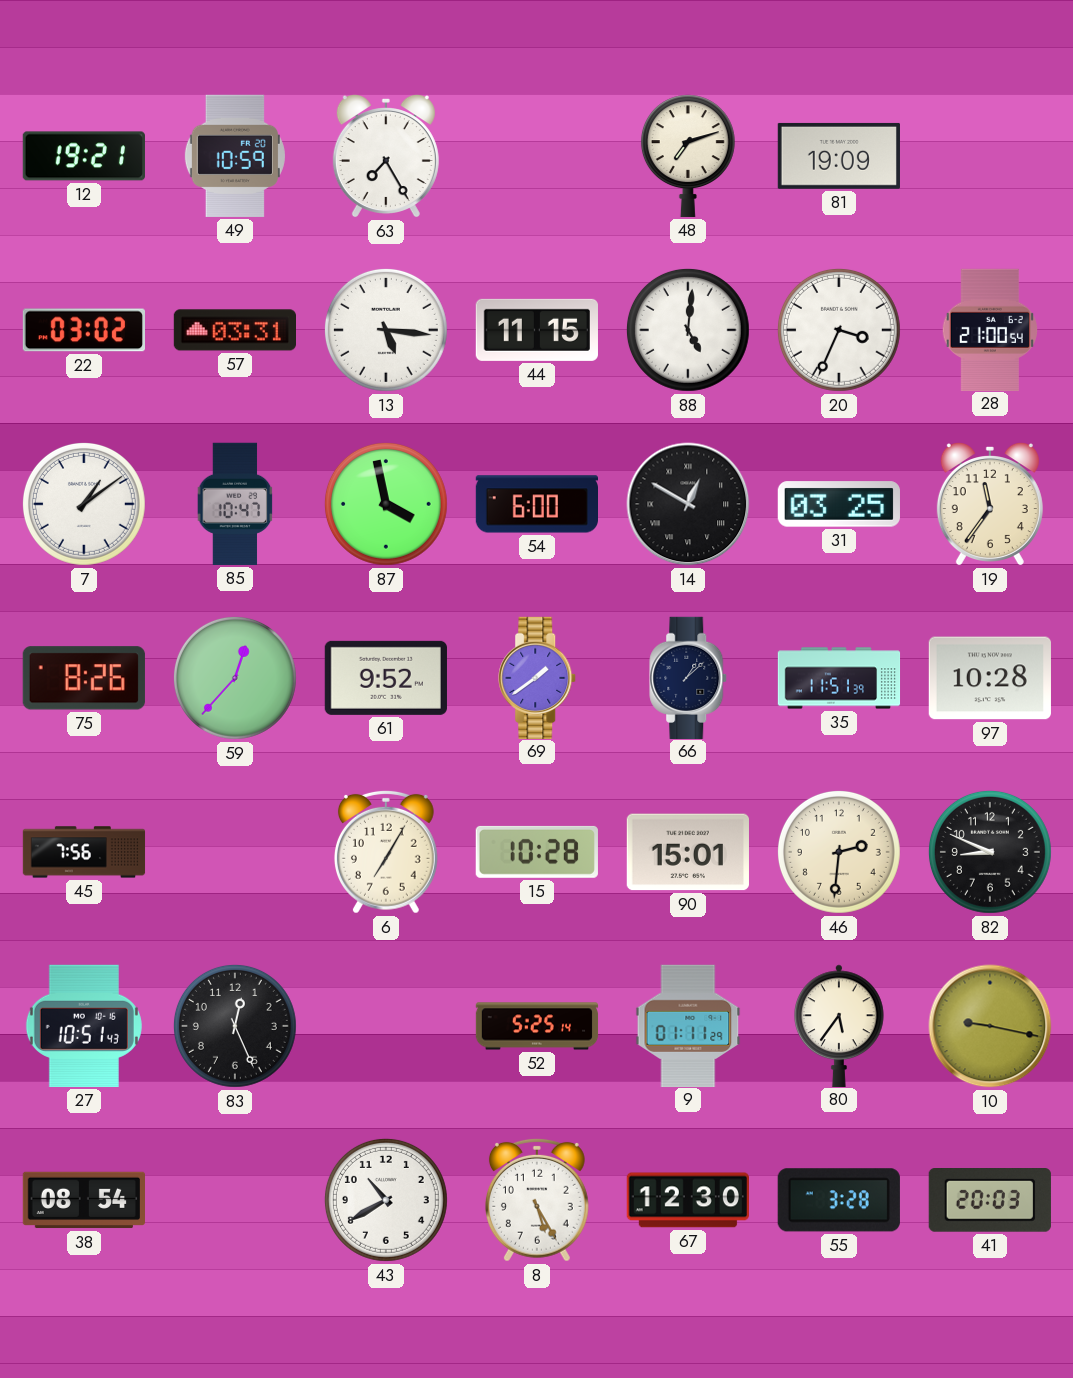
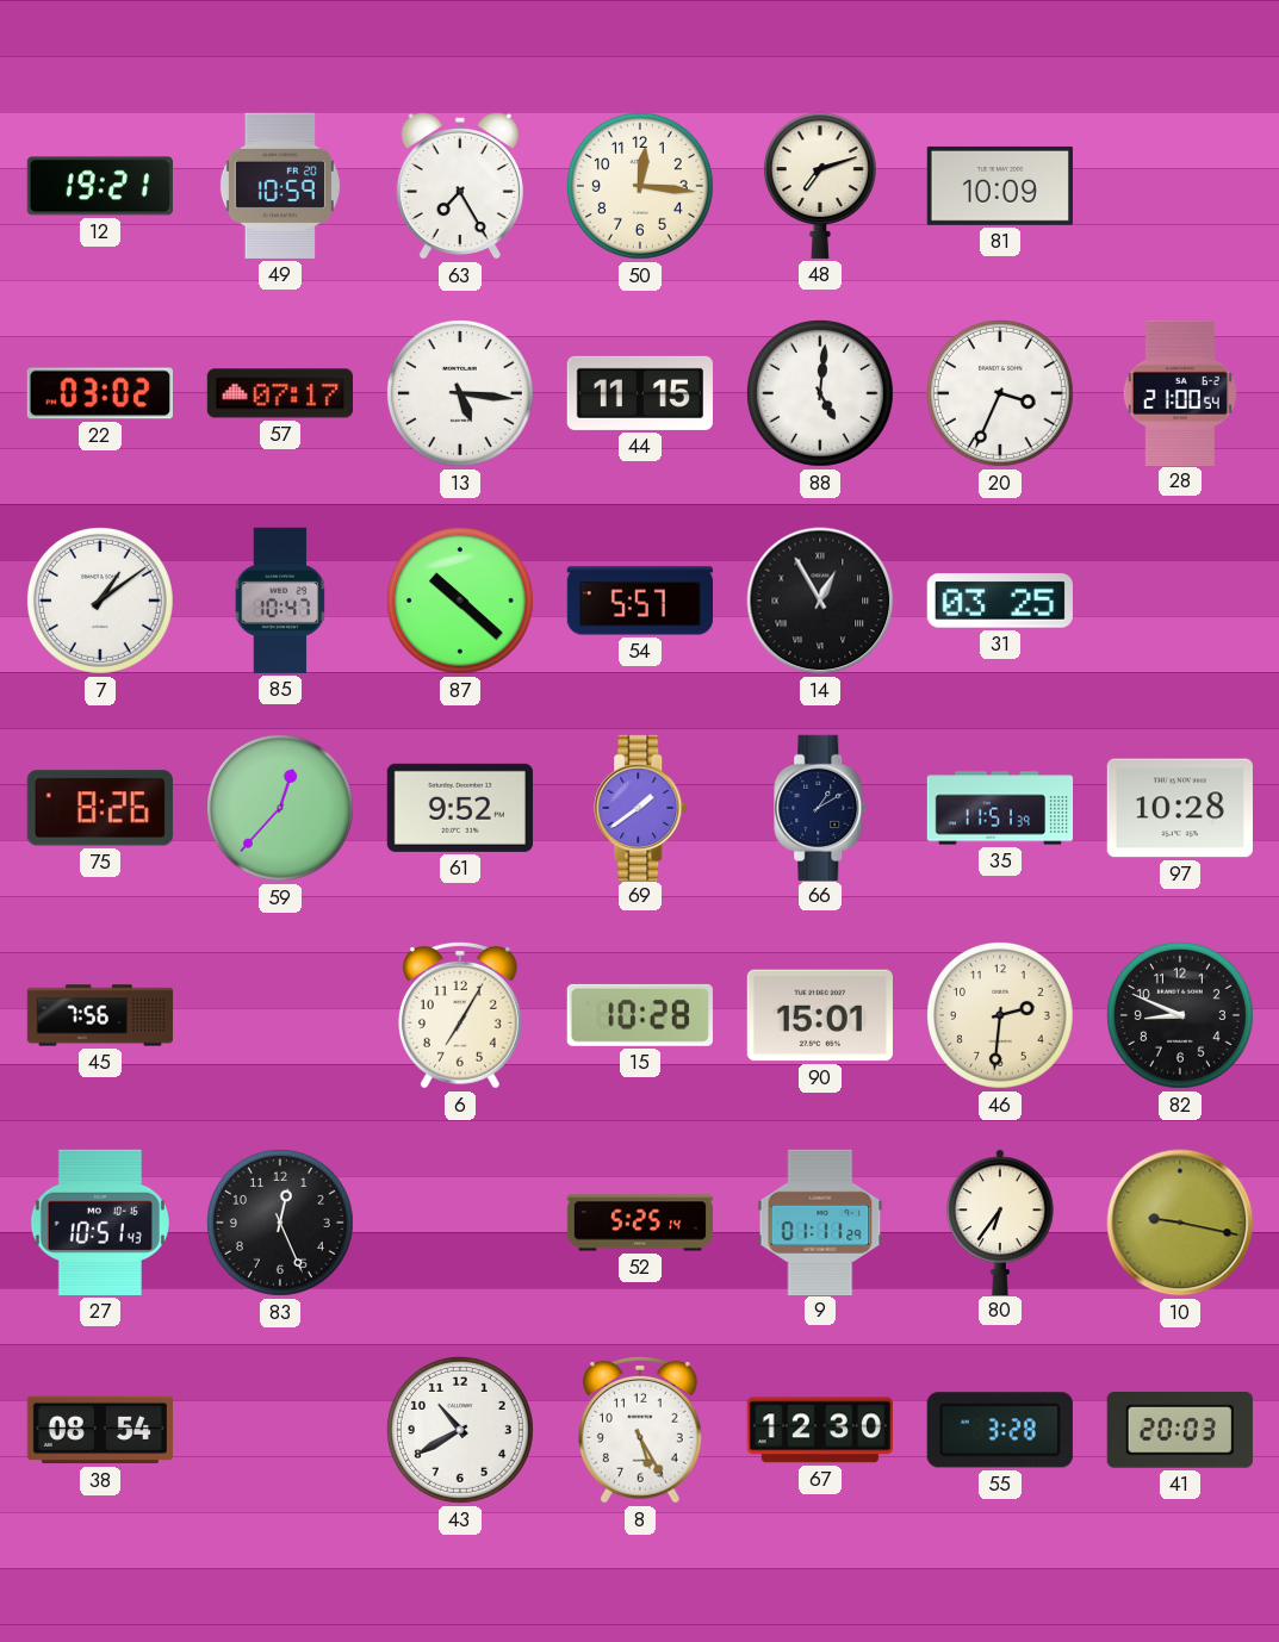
50: none -> 12:16
81: 19:09 -> 10:09
57: 03:31 -> 07:17
87: 3:58 -> 10:22
54: 6:00 -> 5:57
14: 12:50 -> 12:55
19: 11:36 -> none
66: 1:08 -> 1:10
80: 5:36 -> 6:36
